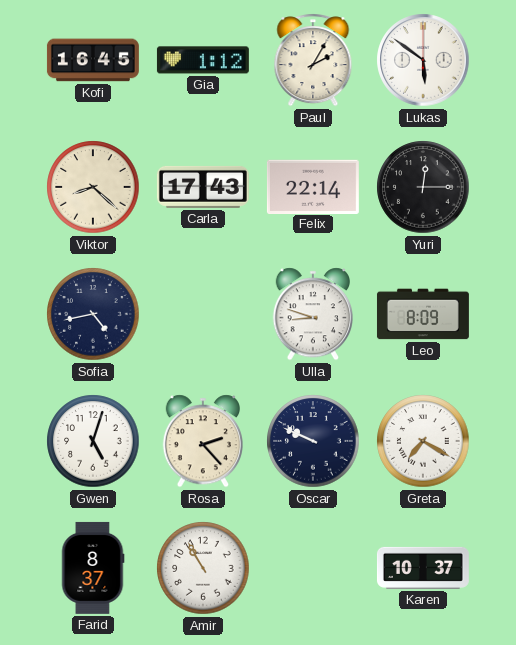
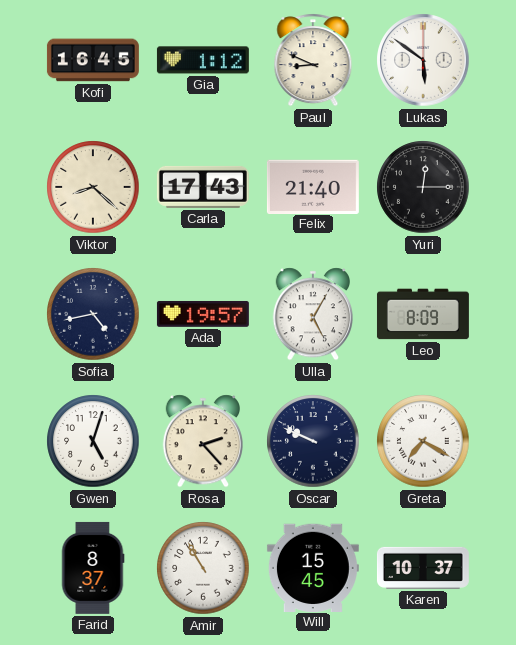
Paul: 2:05 -> 8:49
Felix: 22:14 -> 21:40
Ada: none -> 19:57
Ulla: 8:48 -> 5:05
Will: none -> 15:45
